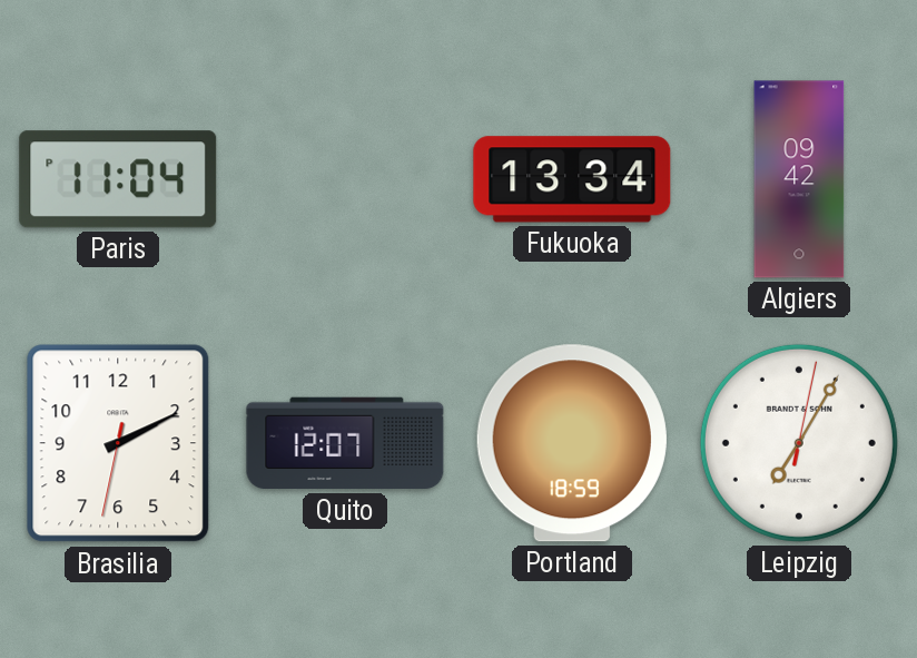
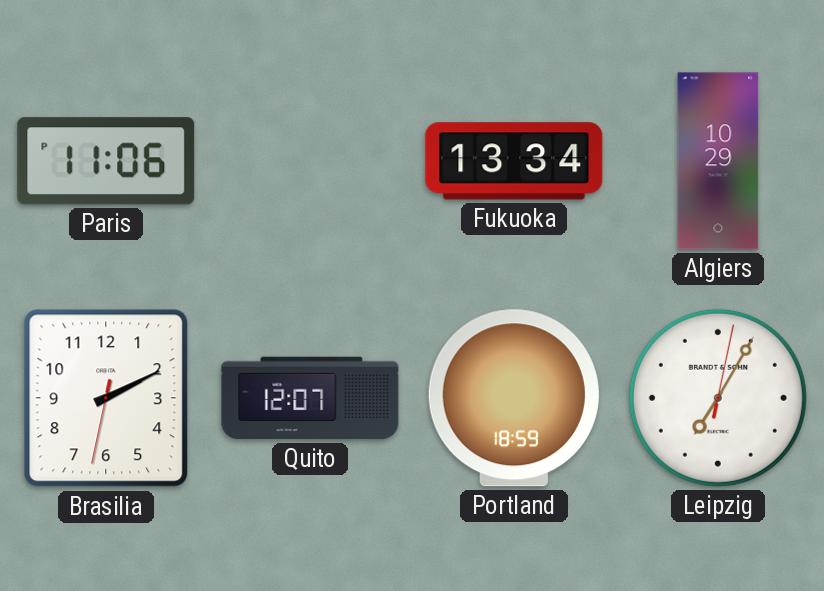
Paris: 11:04 -> 11:06
Algiers: 09:42 -> 10:29
